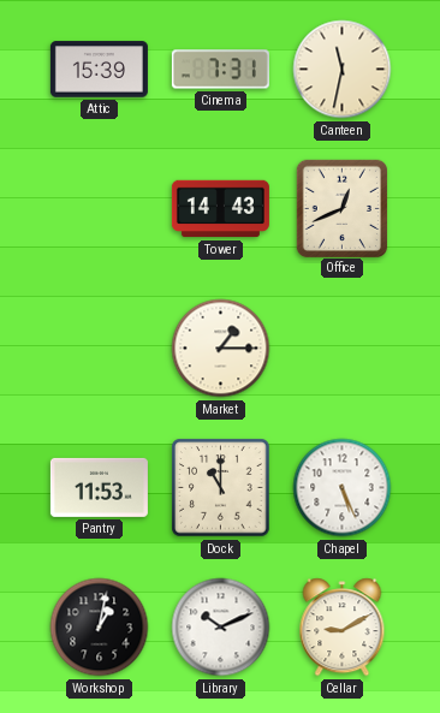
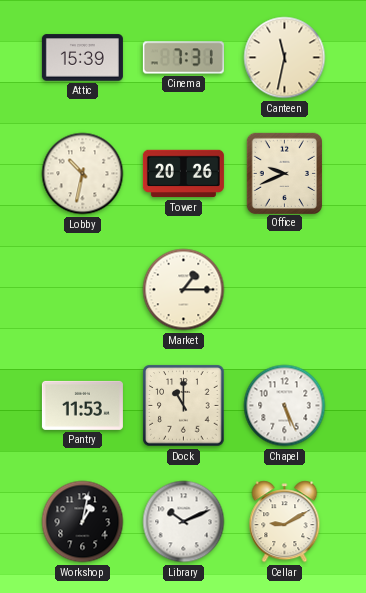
Lobby: none -> 10:32
Tower: 14:43 -> 20:26
Office: 12:41 -> 9:41
